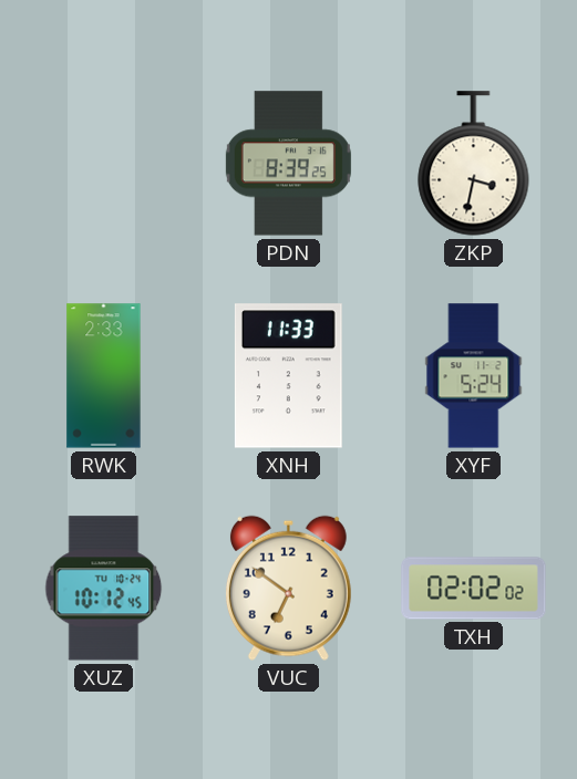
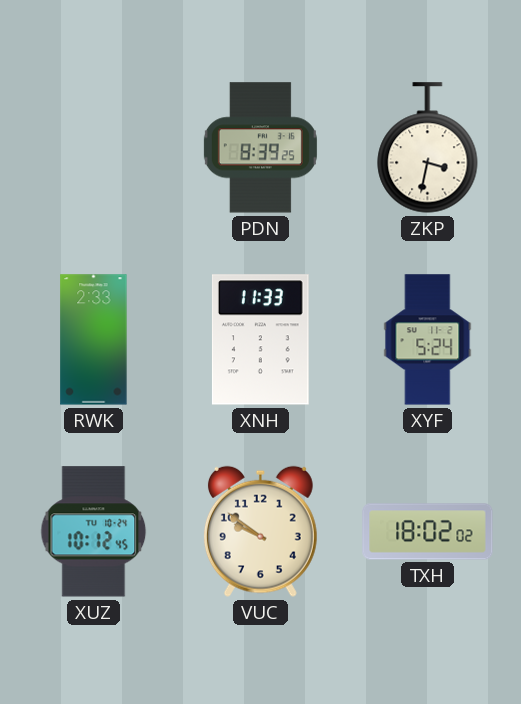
VUC: 6:51 -> 9:51
TXH: 02:02 -> 18:02
